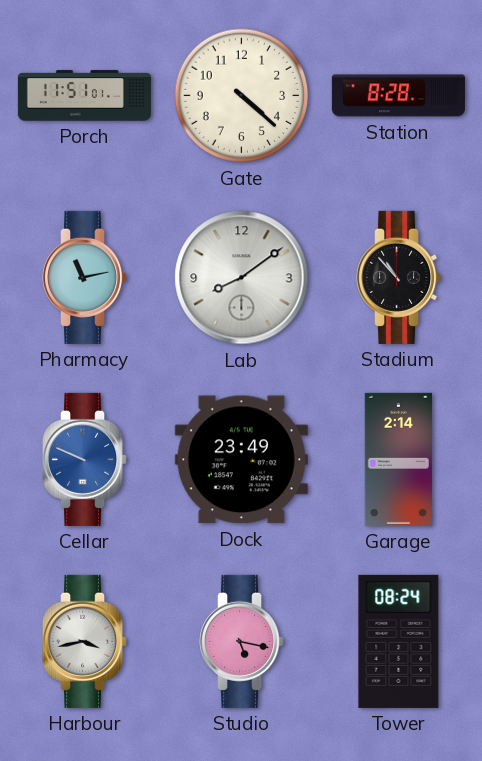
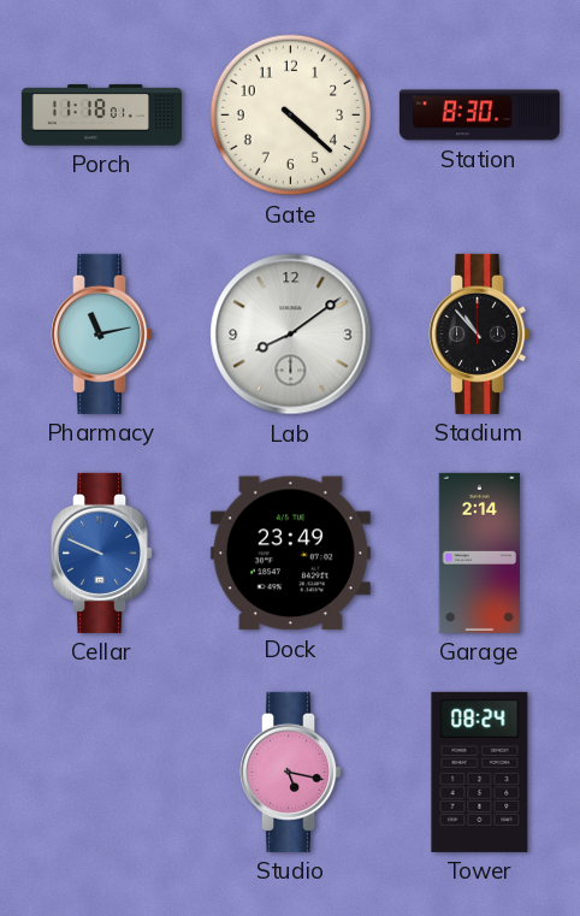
Porch: 11:51 -> 11:18
Station: 8:28 -> 8:30
Harbour: 3:43 -> none
